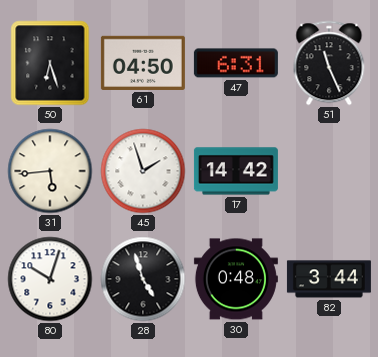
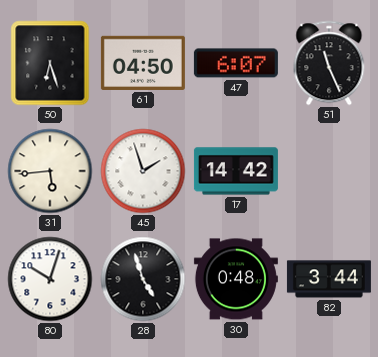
47: 6:31 -> 6:07
